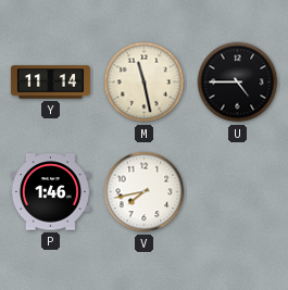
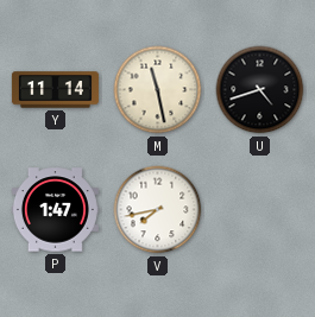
U: 4:45 -> 4:42
P: 1:46 -> 1:47
